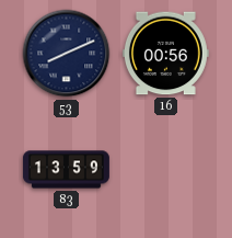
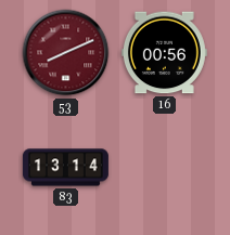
53 dial: navy -> burgundy
83: 13:59 -> 13:14
